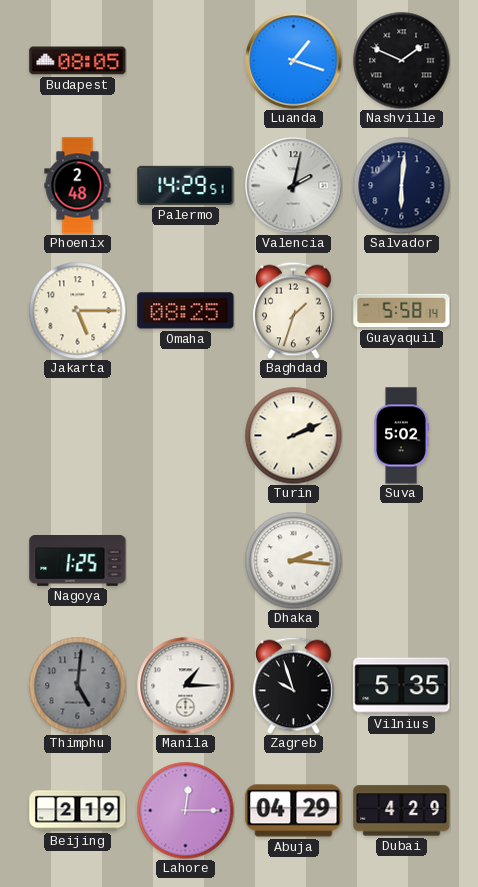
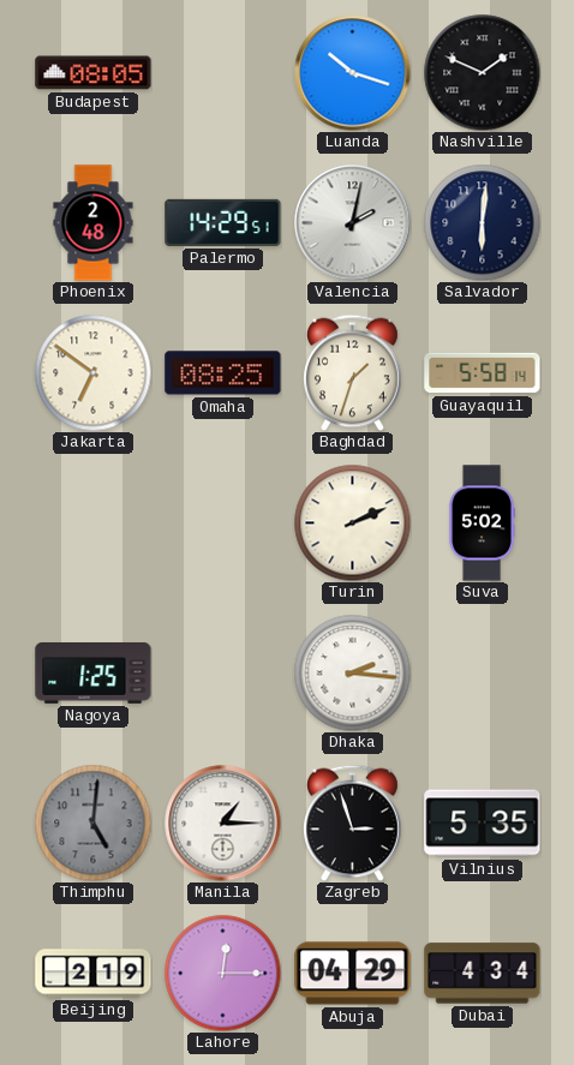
Luanda: 1:18 -> 10:18
Jakarta: 5:15 -> 6:51
Zagreb: 9:57 -> 2:57
Dubai: 4:29 -> 4:34
